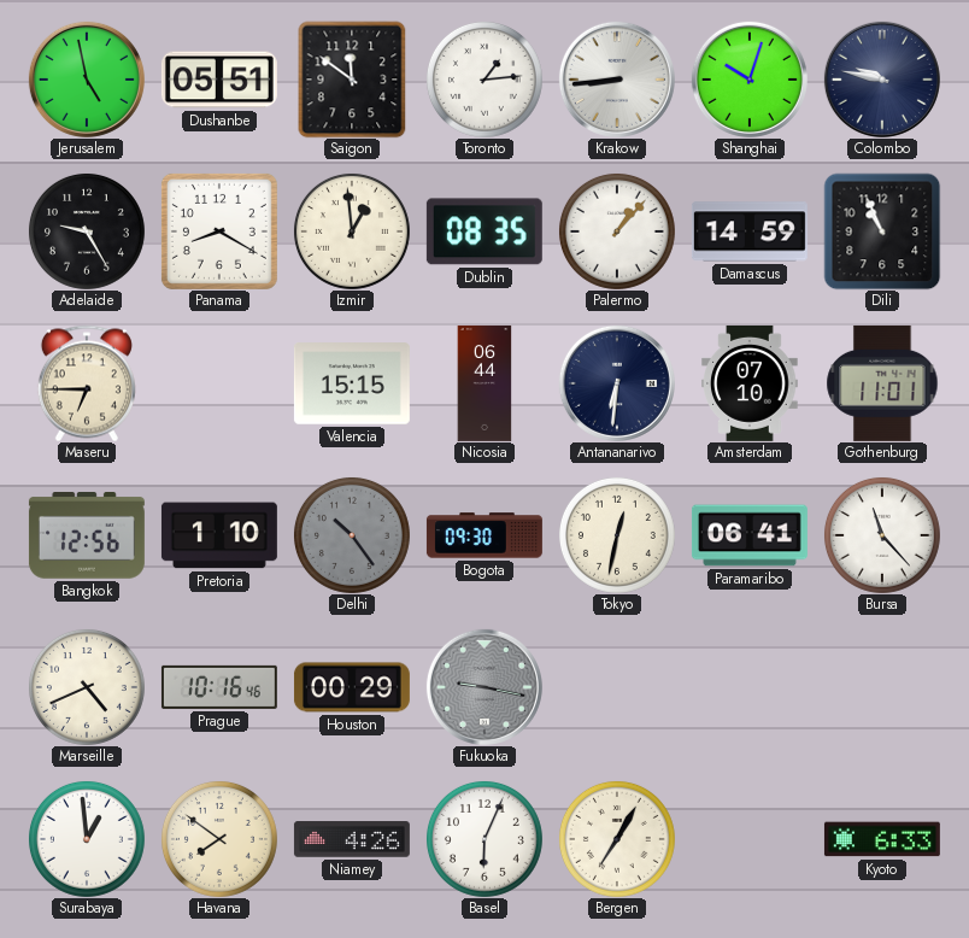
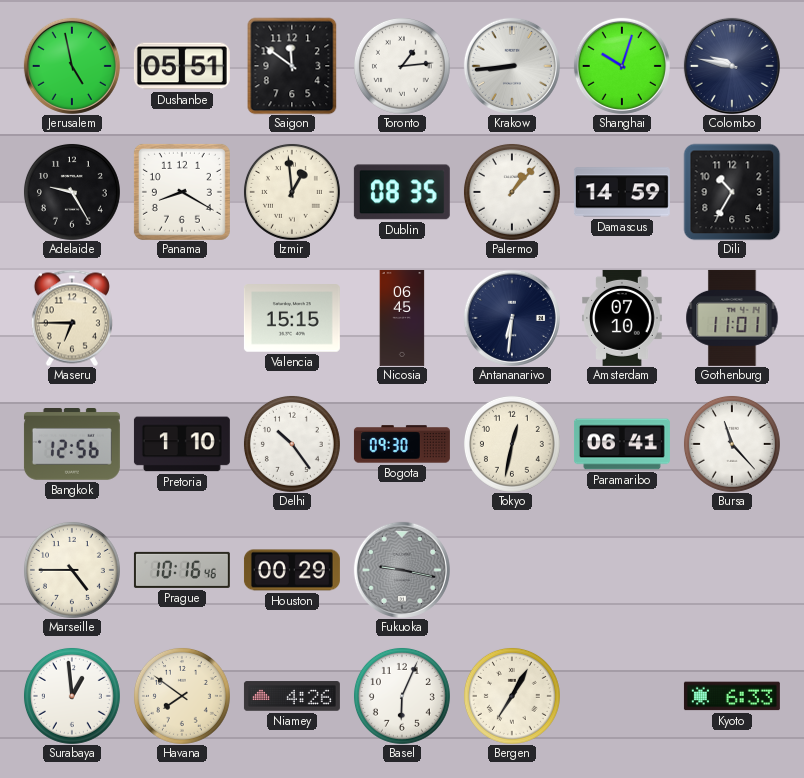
Dili: 10:56 -> 10:35
Nicosia: 06:44 -> 06:45
Delhi dial: grey -> white
Marseille: 4:41 -> 4:45
